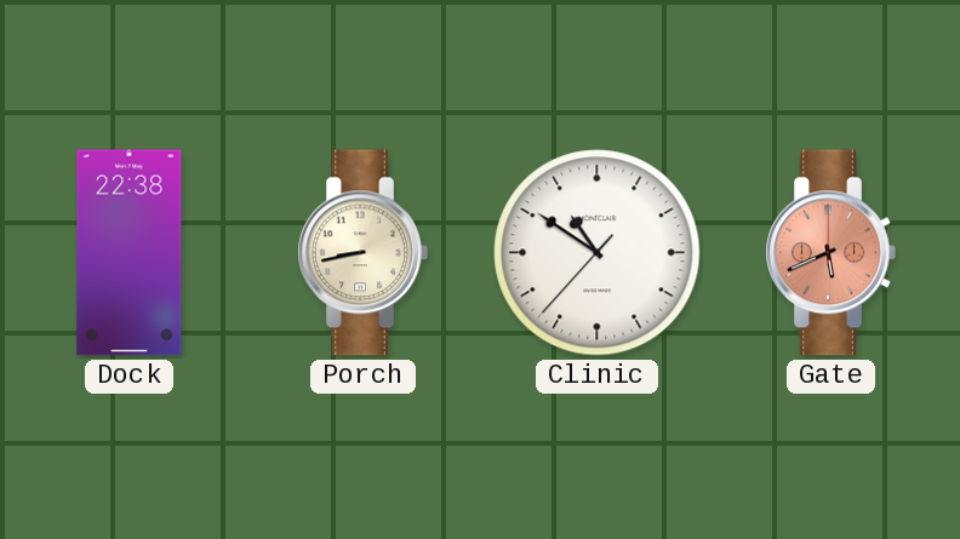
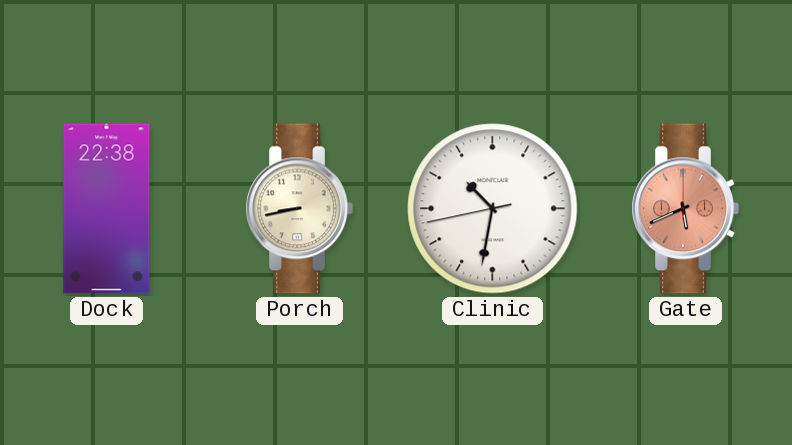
Clinic: 10:50 -> 10:31
